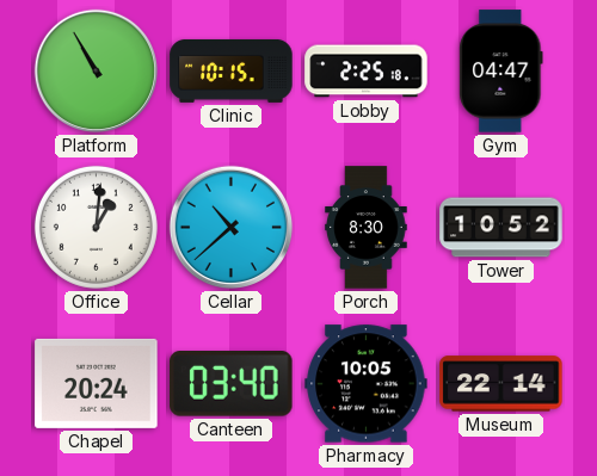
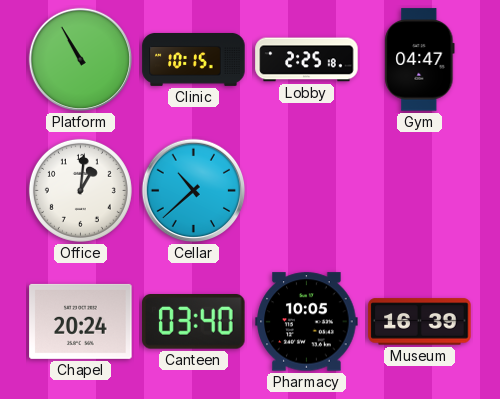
Porch: 8:30 -> none
Tower: 10:52 -> none
Museum: 22:14 -> 16:39
